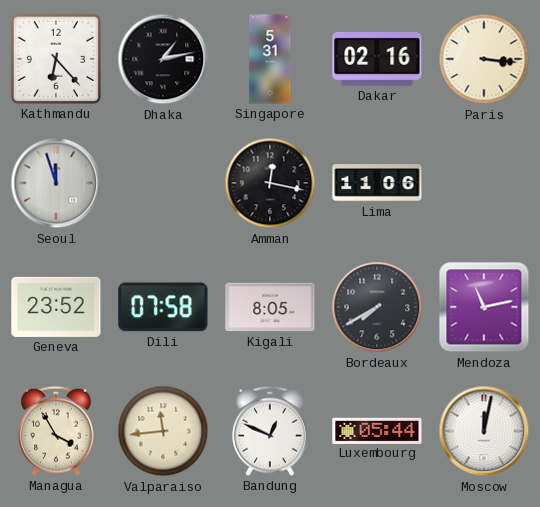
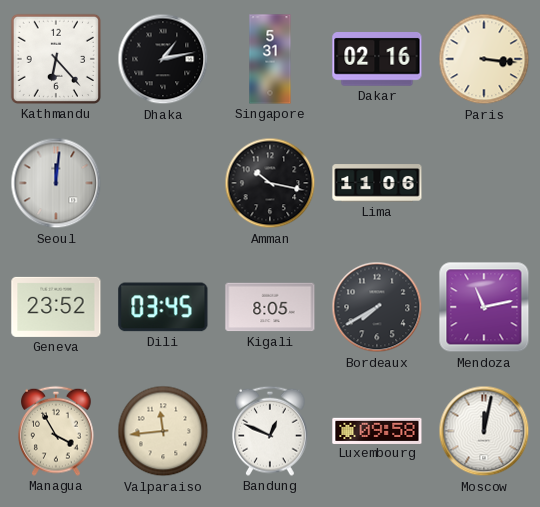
Seoul: 11:57 -> 12:01
Amman: 12:17 -> 10:17
Dili: 07:58 -> 03:45
Luxembourg: 05:44 -> 09:58
